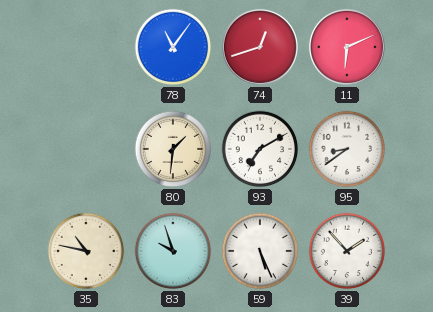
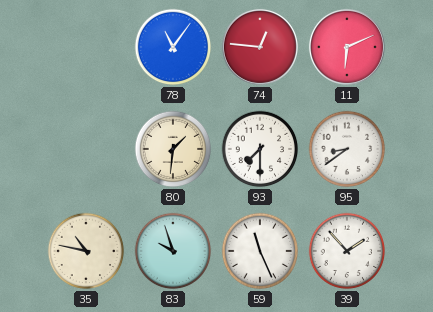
74: 12:42 -> 12:46
93: 7:10 -> 7:30
59: 5:26 -> 11:26
